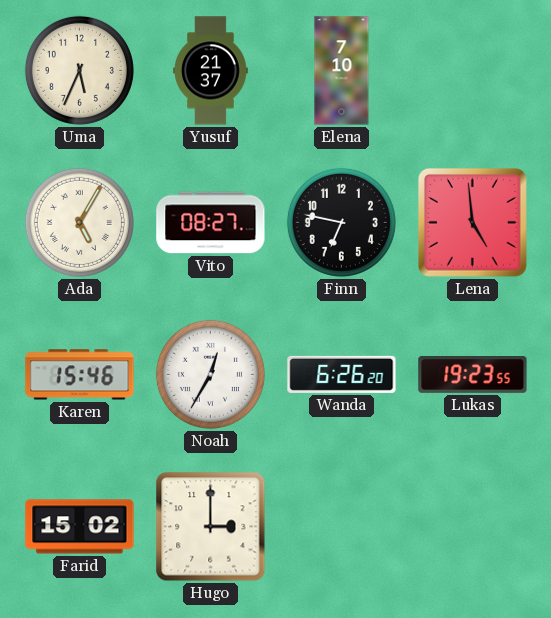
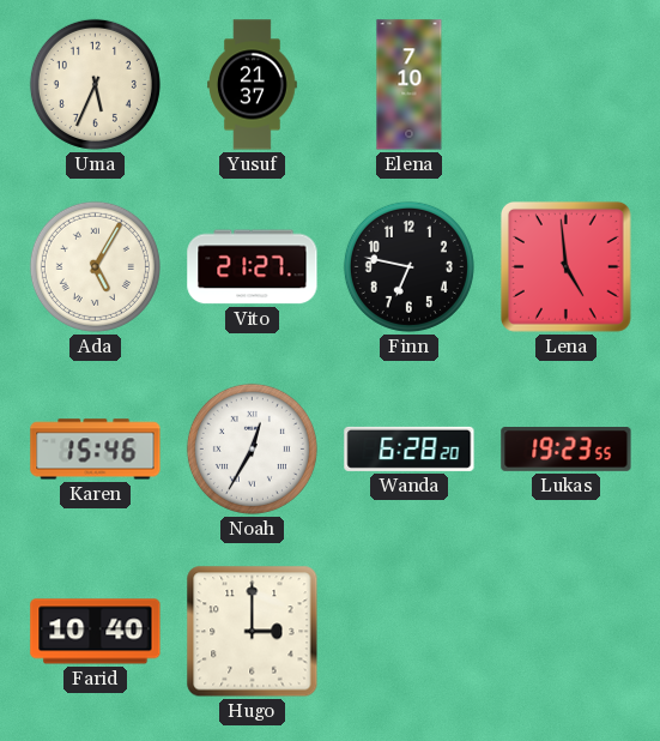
Vito: 08:27 -> 21:27
Wanda: 6:26 -> 6:28
Farid: 15:02 -> 10:40
